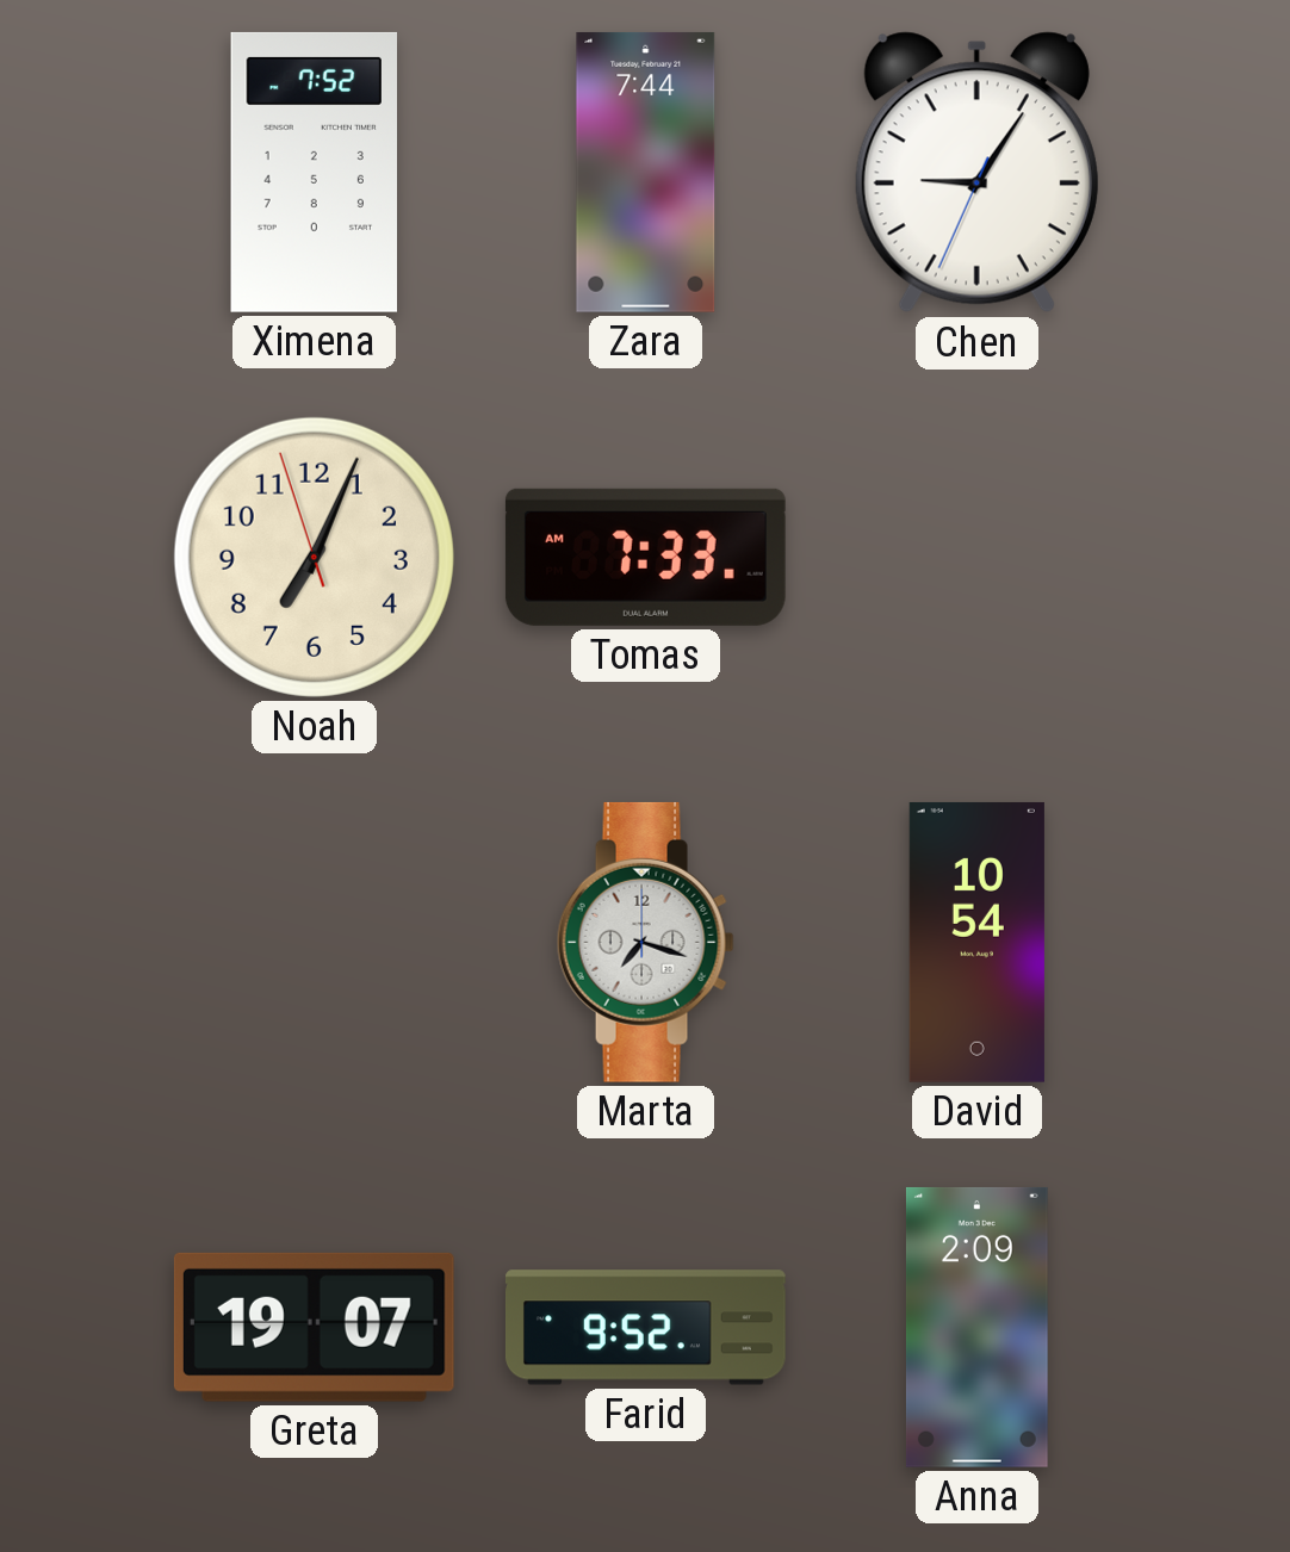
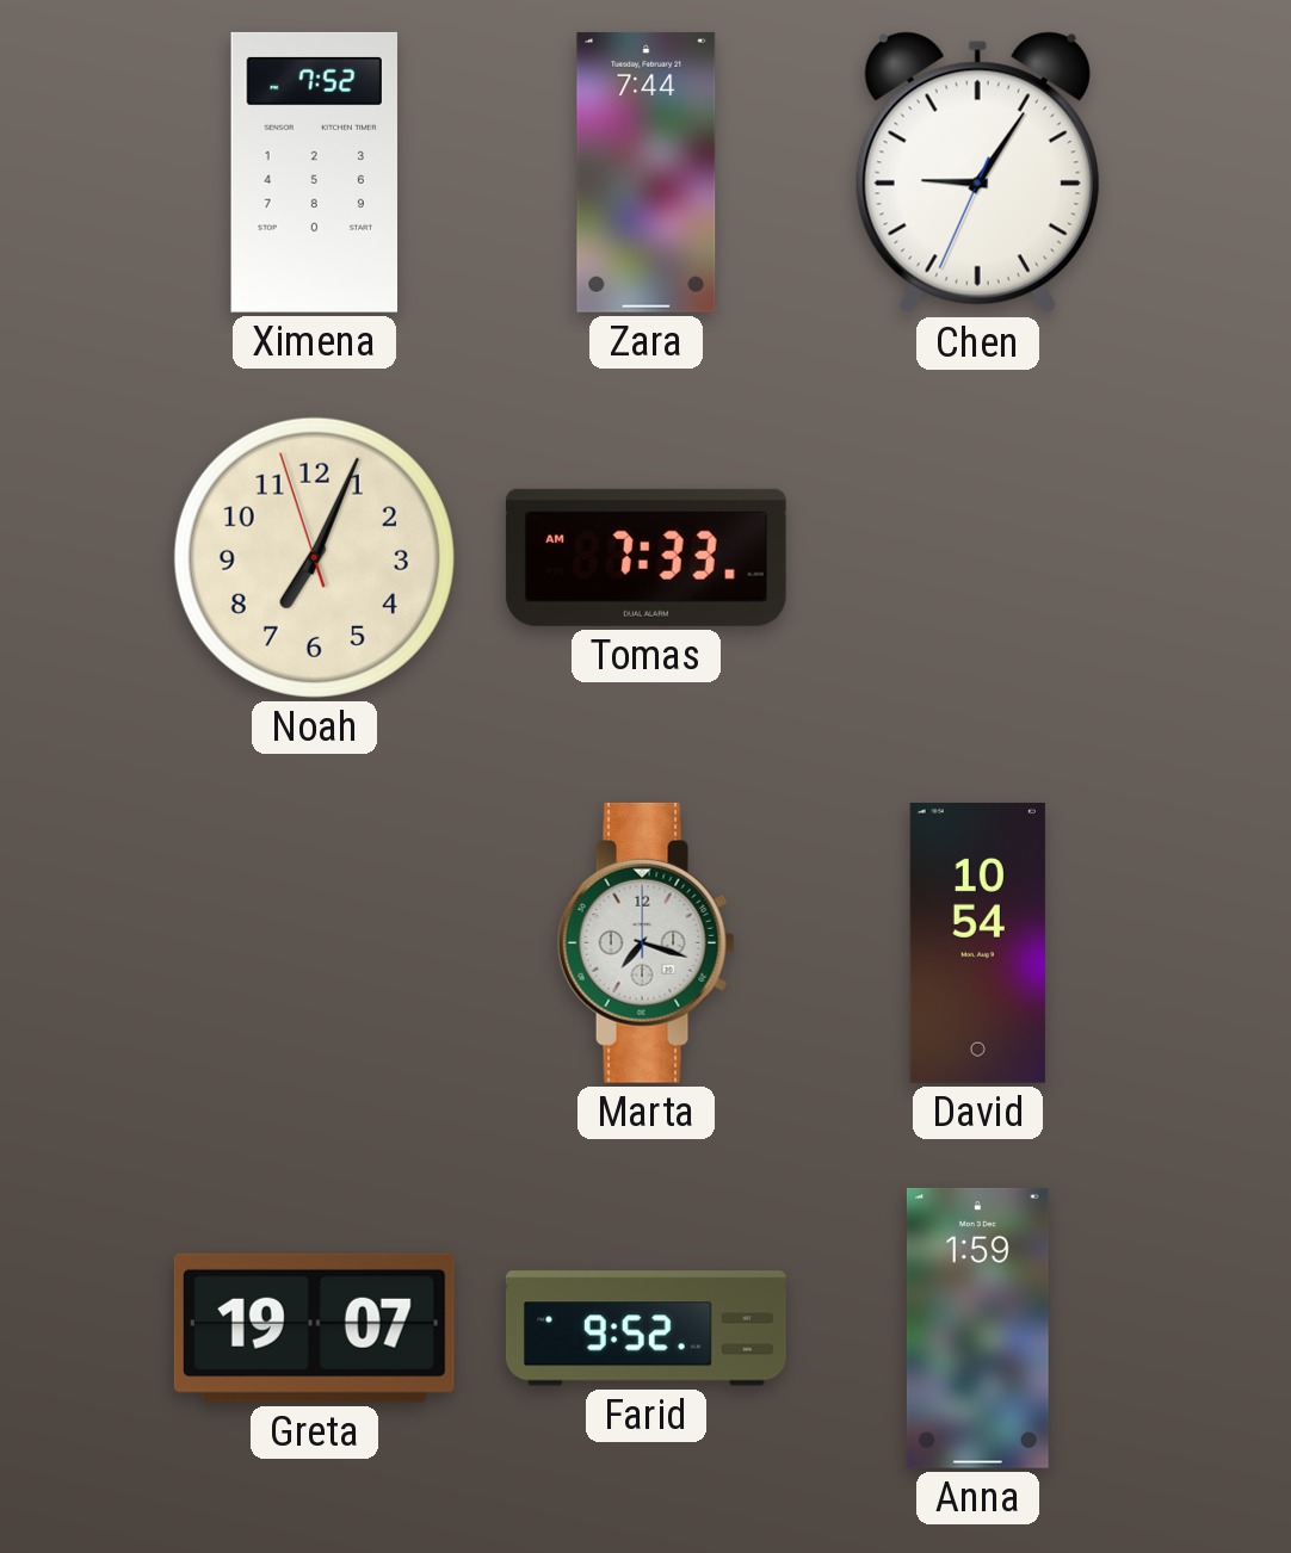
Anna: 2:09 -> 1:59
